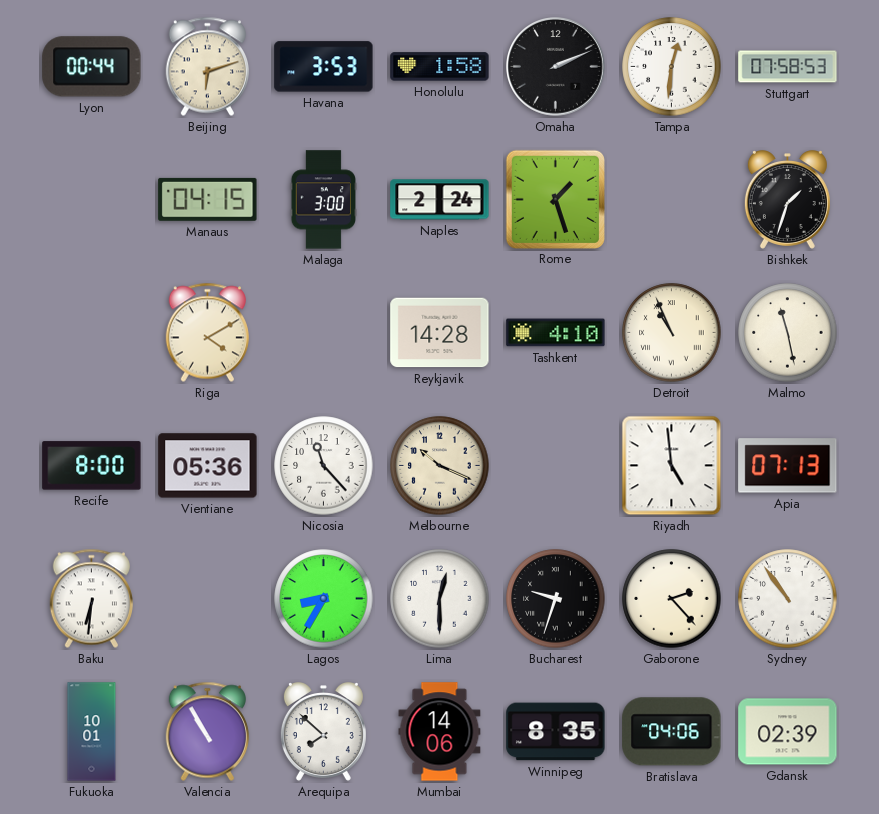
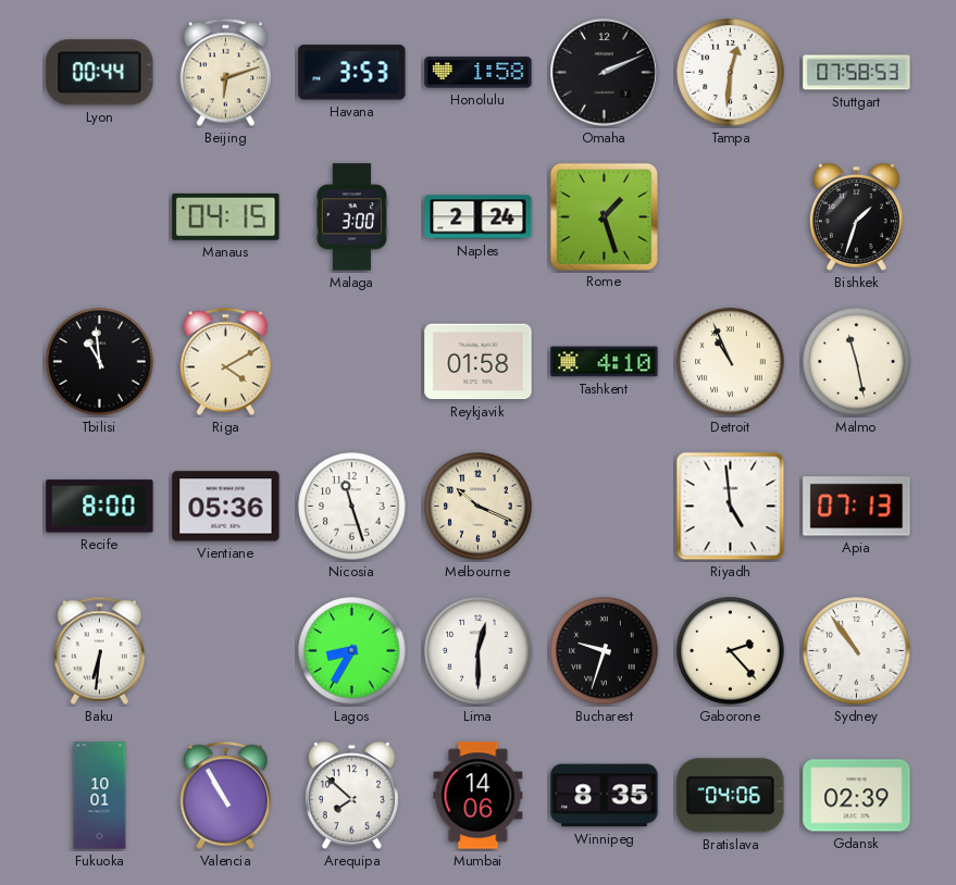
Tbilisi: none -> 10:59
Reykjavik: 14:28 -> 01:58
Nicosia: 11:23 -> 11:27
